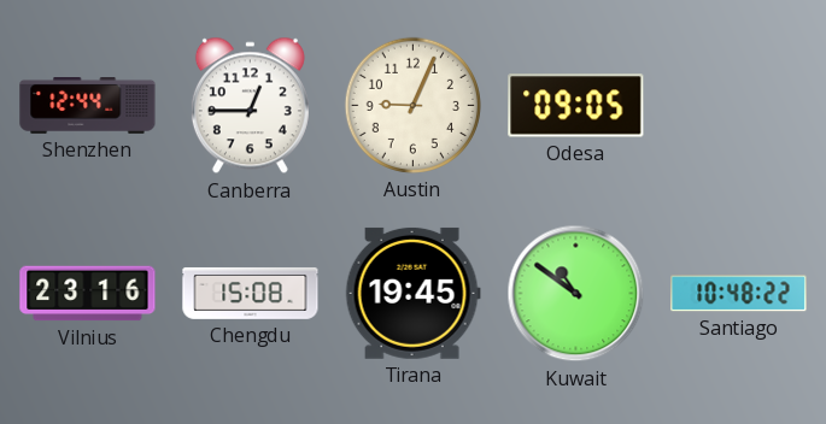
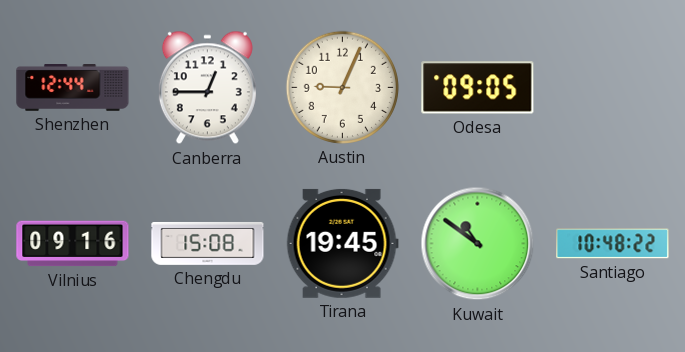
Vilnius: 23:16 -> 09:16
